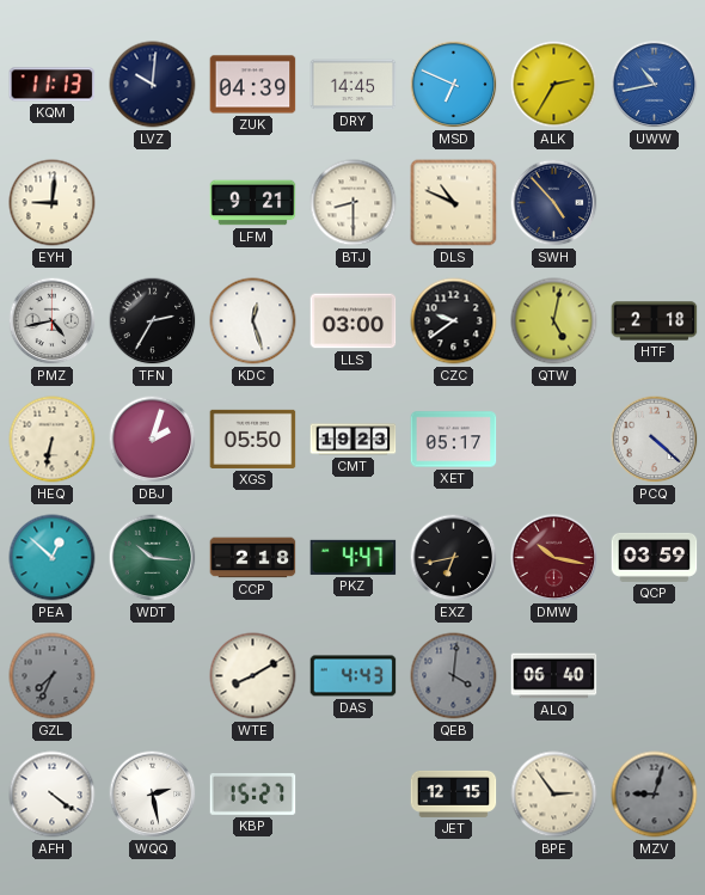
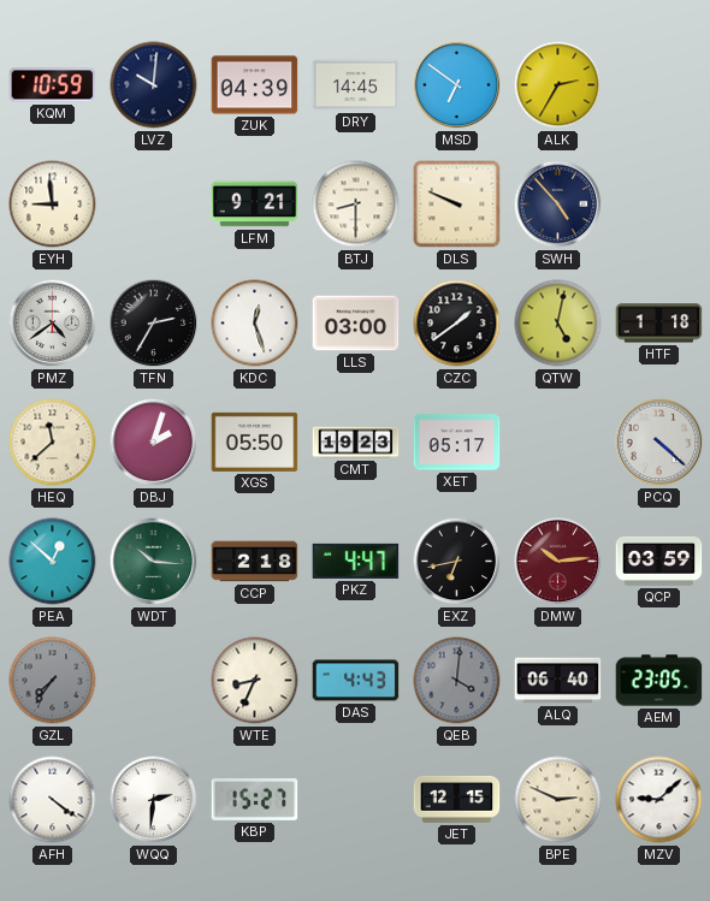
KQM: 11:13 -> 10:59
MSD: 6:49 -> 6:51
UWW: 10:43 -> none
EYH: 9:01 -> 8:59
DLS: 10:49 -> 9:49
PMZ: 4:43 -> 4:39
CZC: 9:39 -> 1:39
HTF: 2:18 -> 1:18
HEQ: 6:32 -> 11:38
DMW: 10:17 -> 10:14
GZL: 7:34 -> 7:36
WTE: 8:10 -> 8:34
AEM: none -> 23:05
WQQ: 2:28 -> 2:31
BPE: 2:54 -> 2:49
MZV: 9:03 -> 9:08
MZV dial: grey -> white
